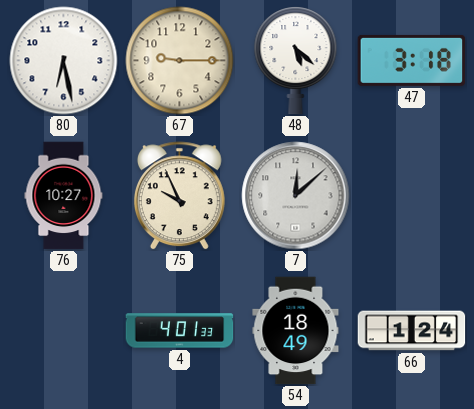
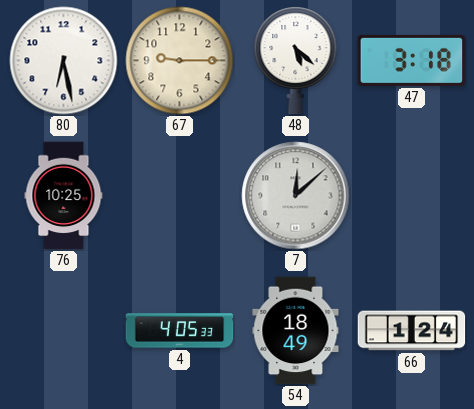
76: 10:27 -> 10:25
75: 9:56 -> none
4: 4:01 -> 4:05
